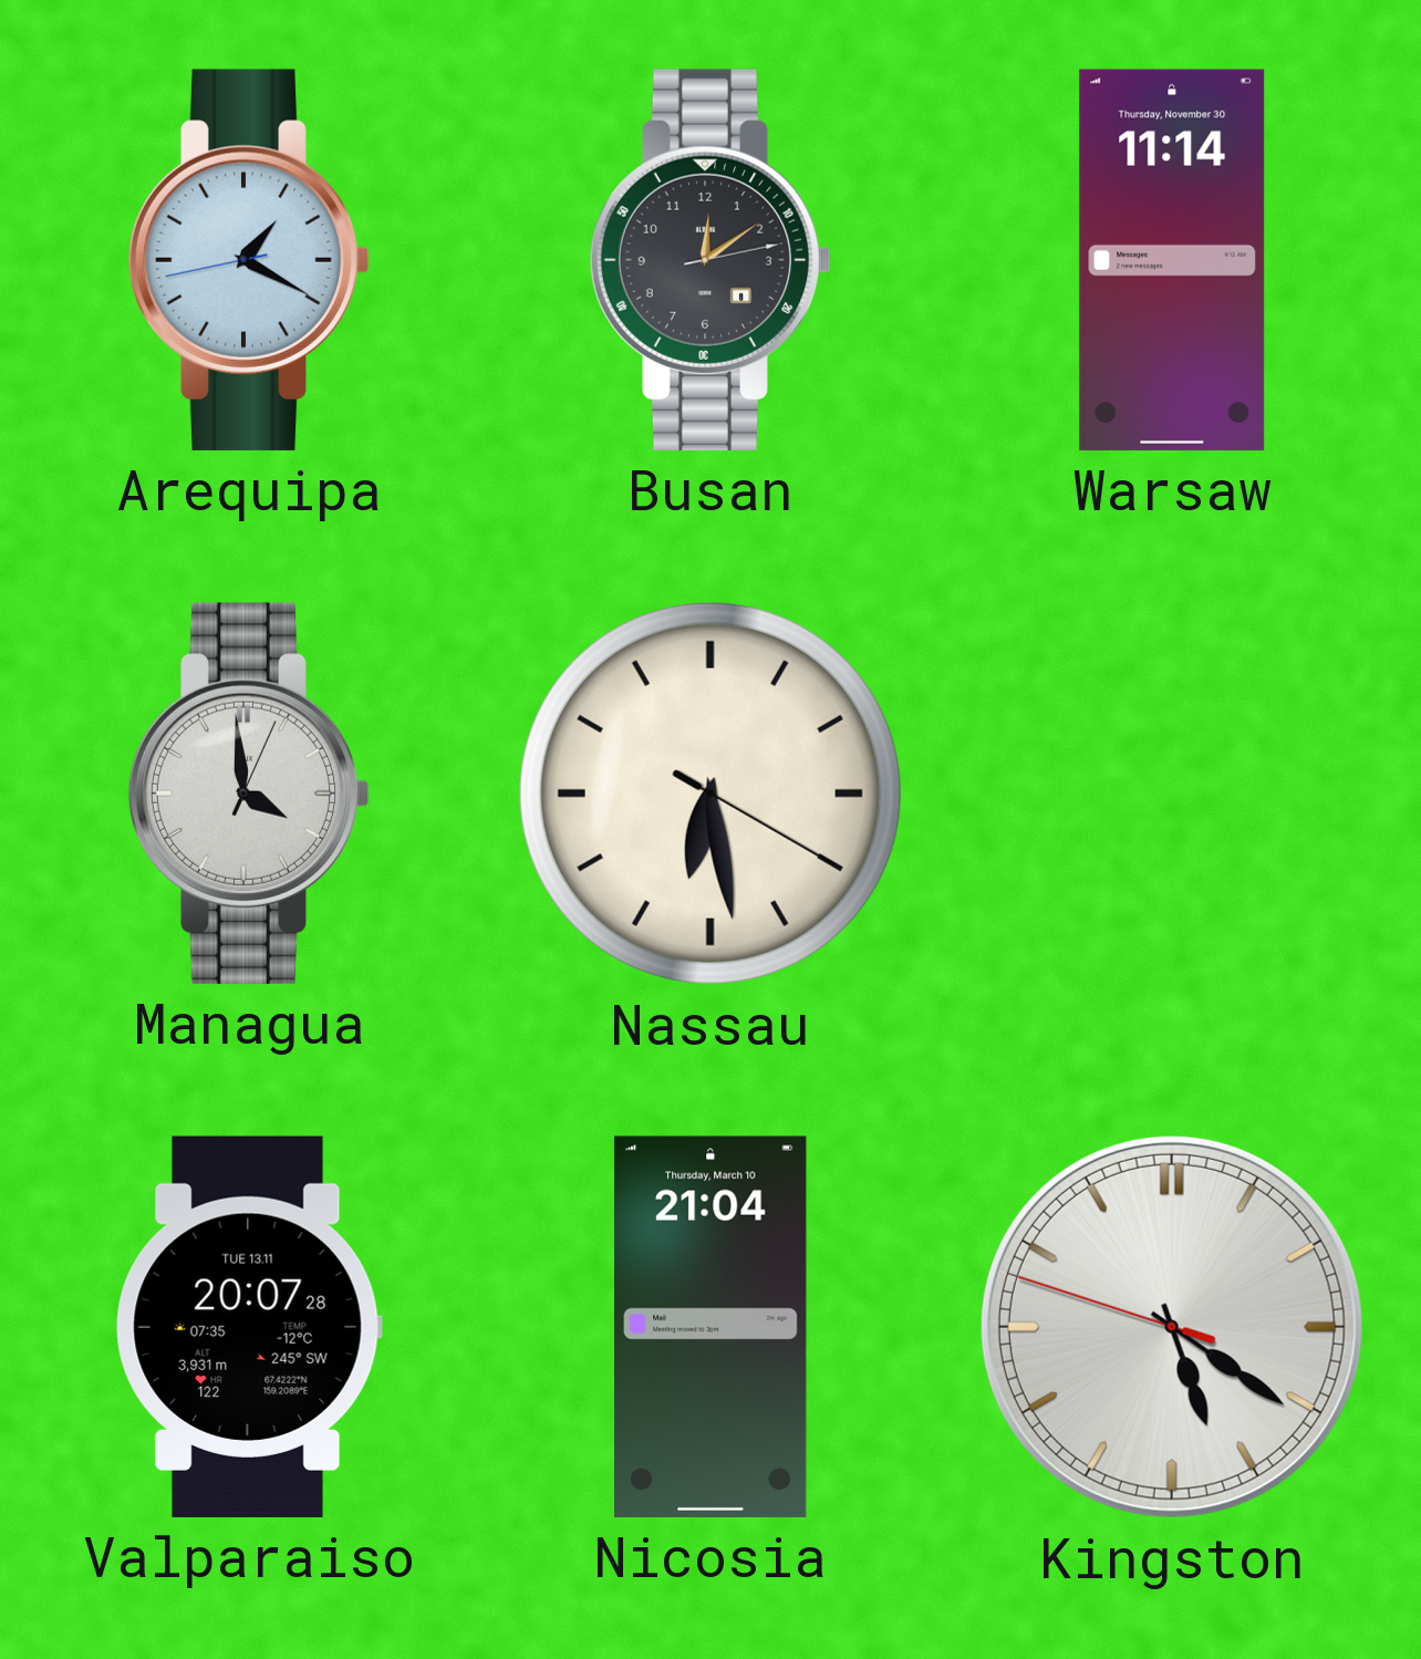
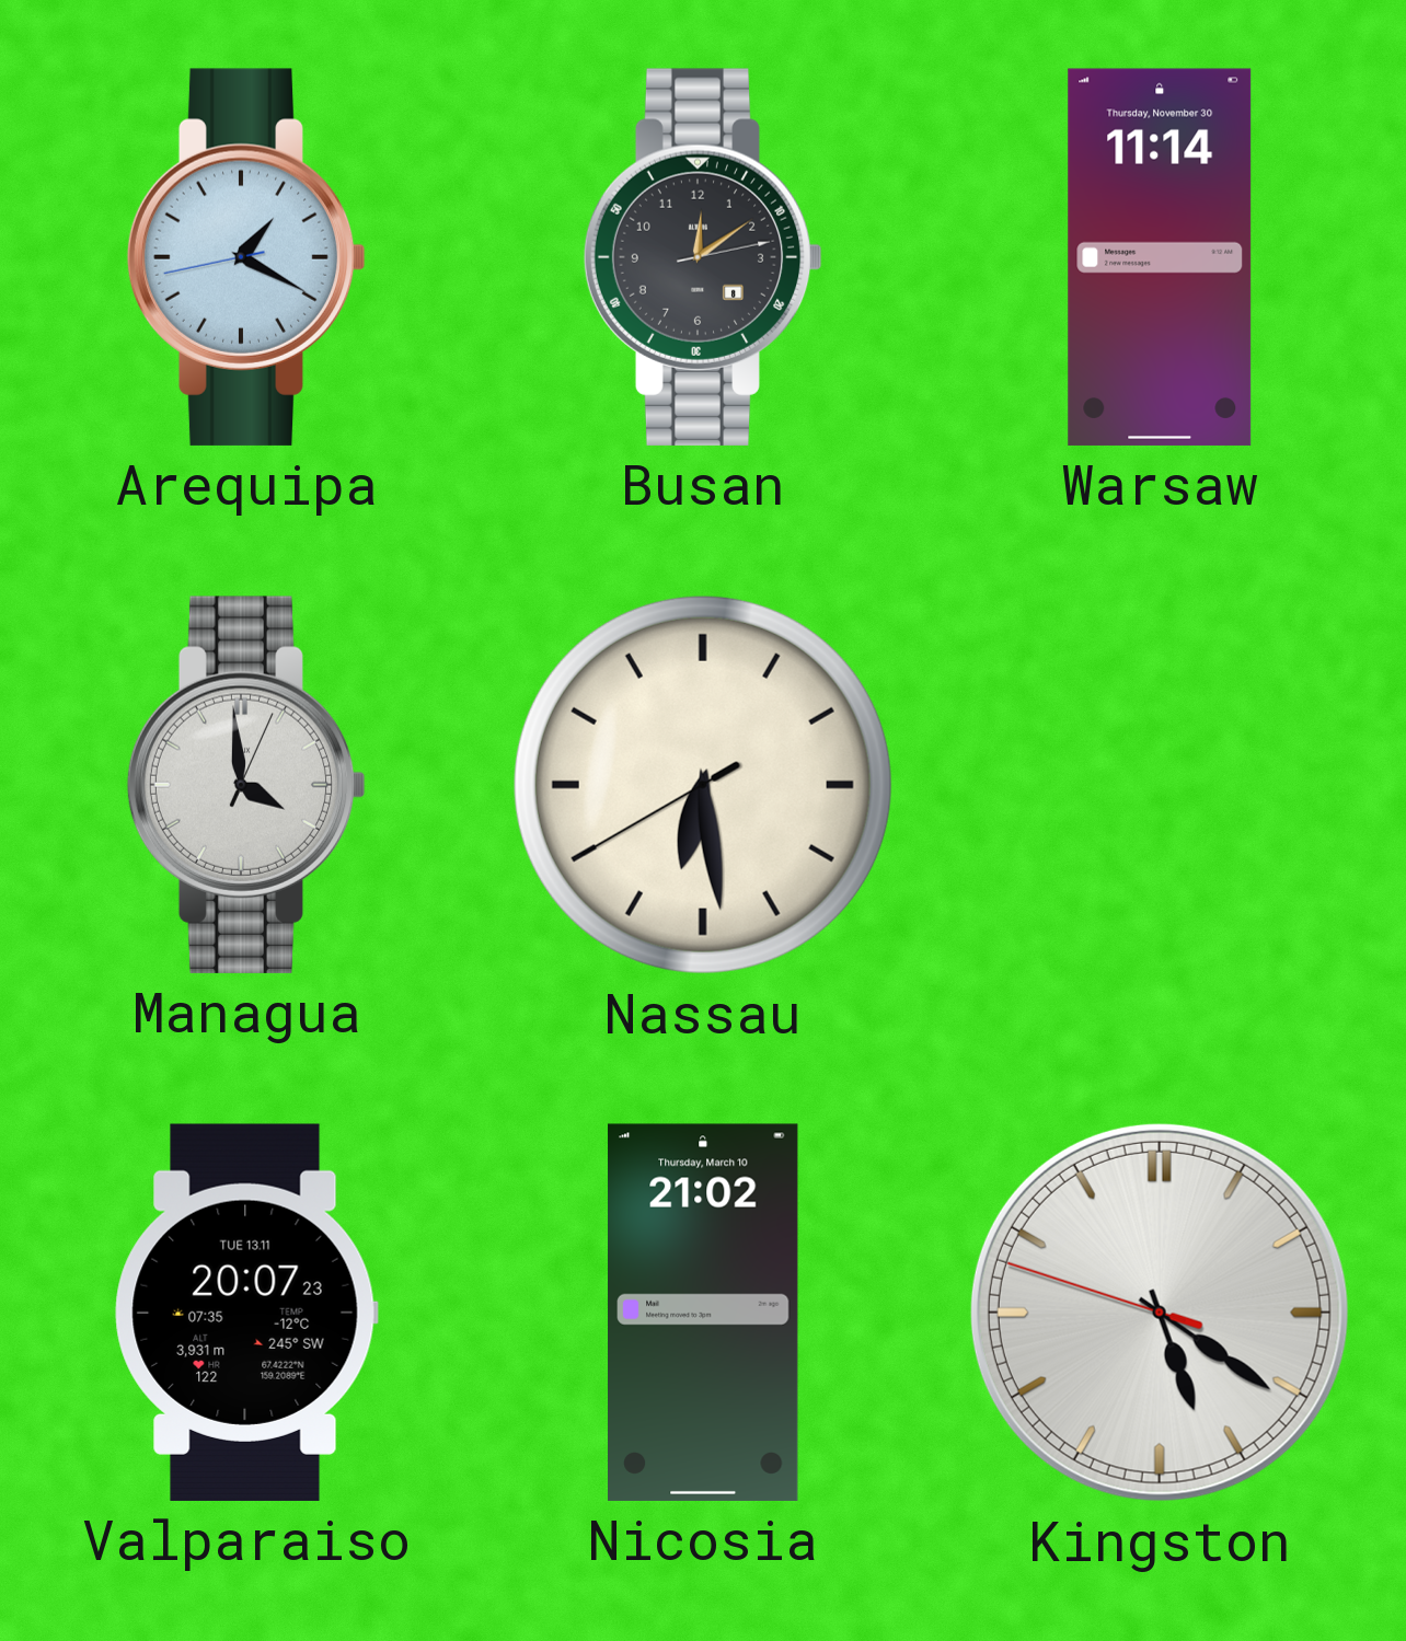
Nassau: 6:28:20 -> 6:28:40
Valparaiso: 20:07:28 -> 20:07:23
Nicosia: 21:04 -> 21:02
